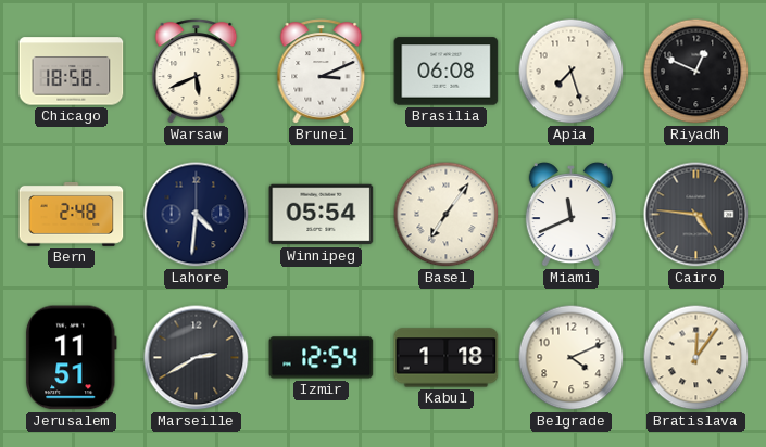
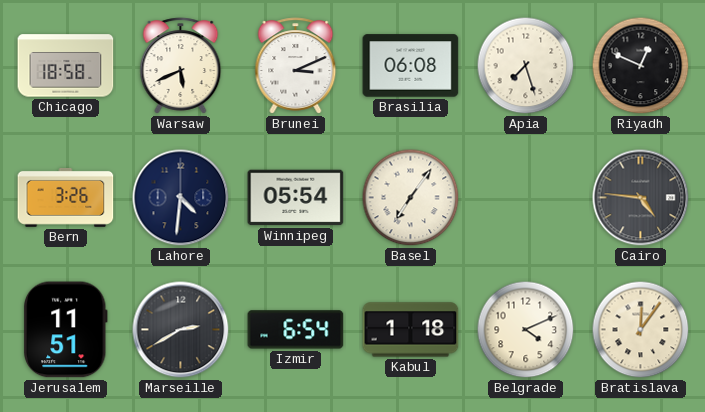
Bern: 2:48 -> 3:26
Miami: 11:41 -> none
Izmir: 12:54 -> 6:54
